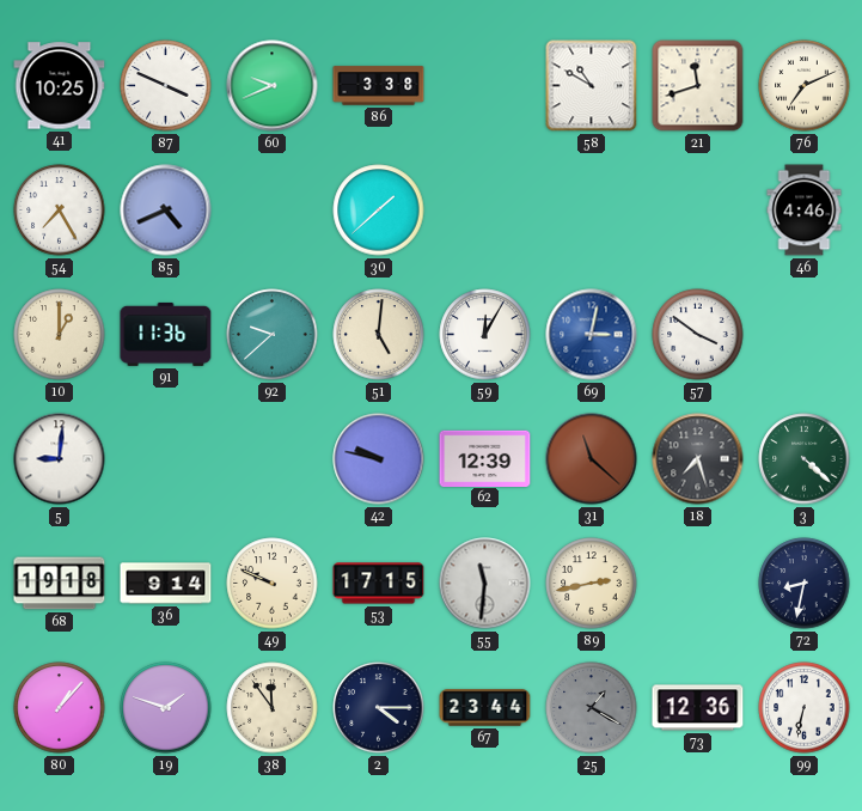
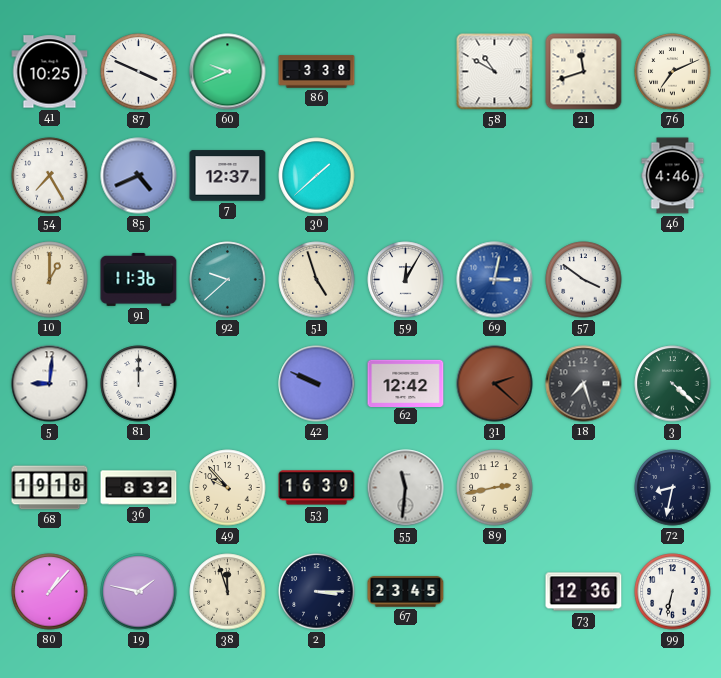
7: none -> 12:37
51: 5:01 -> 4:57
81: none -> 12:00
42: 9:47 -> 9:49
62: 12:39 -> 12:42
31: 11:22 -> 2:22
36: 9:14 -> 8:32
49: 9:49 -> 9:53
53: 17:15 -> 16:39
19: 1:48 -> 1:47
38: 11:54 -> 11:57
2: 4:15 -> 3:15
67: 23:44 -> 23:45
25: 1:20 -> none
